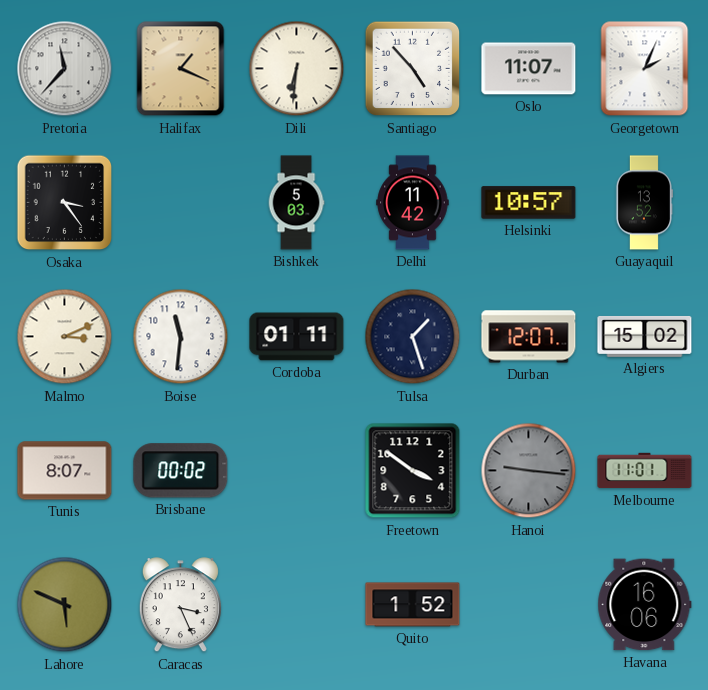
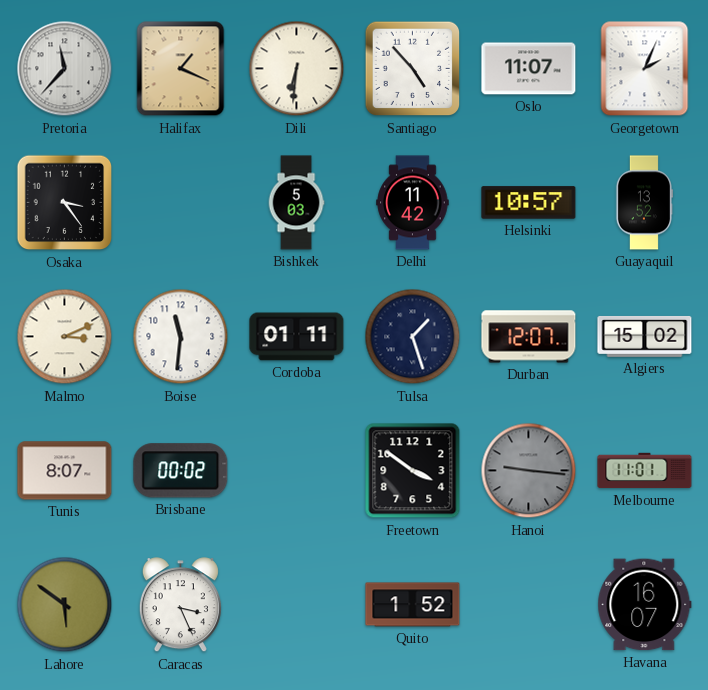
Lahore: 5:49 -> 5:51
Havana: 16:06 -> 16:07
